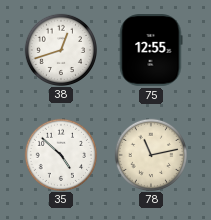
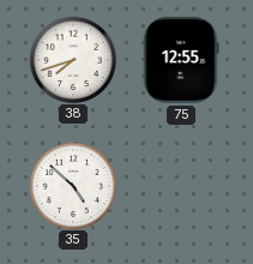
38: 12:42 -> 7:42
78: 11:13 -> none
